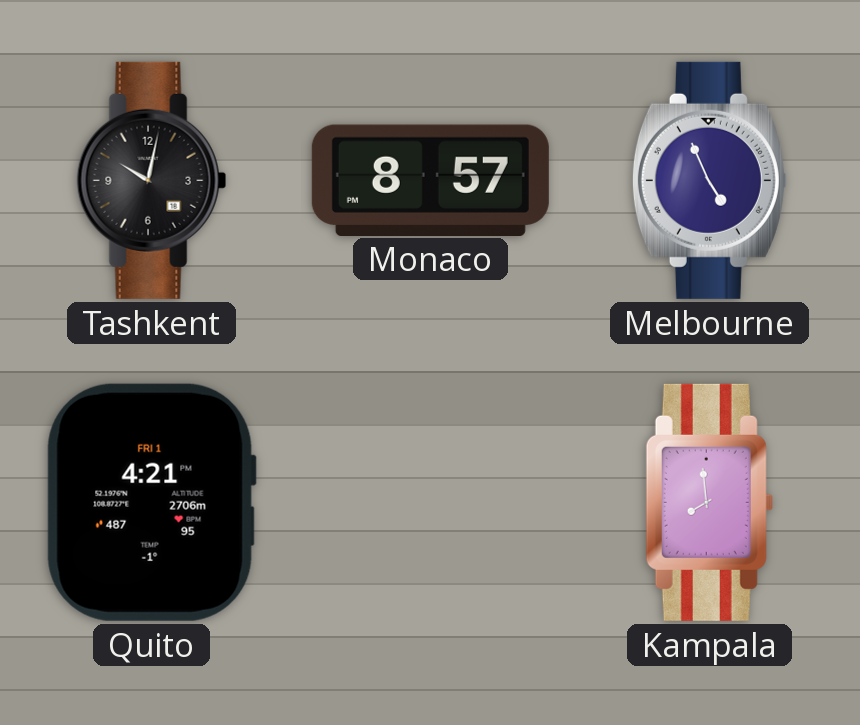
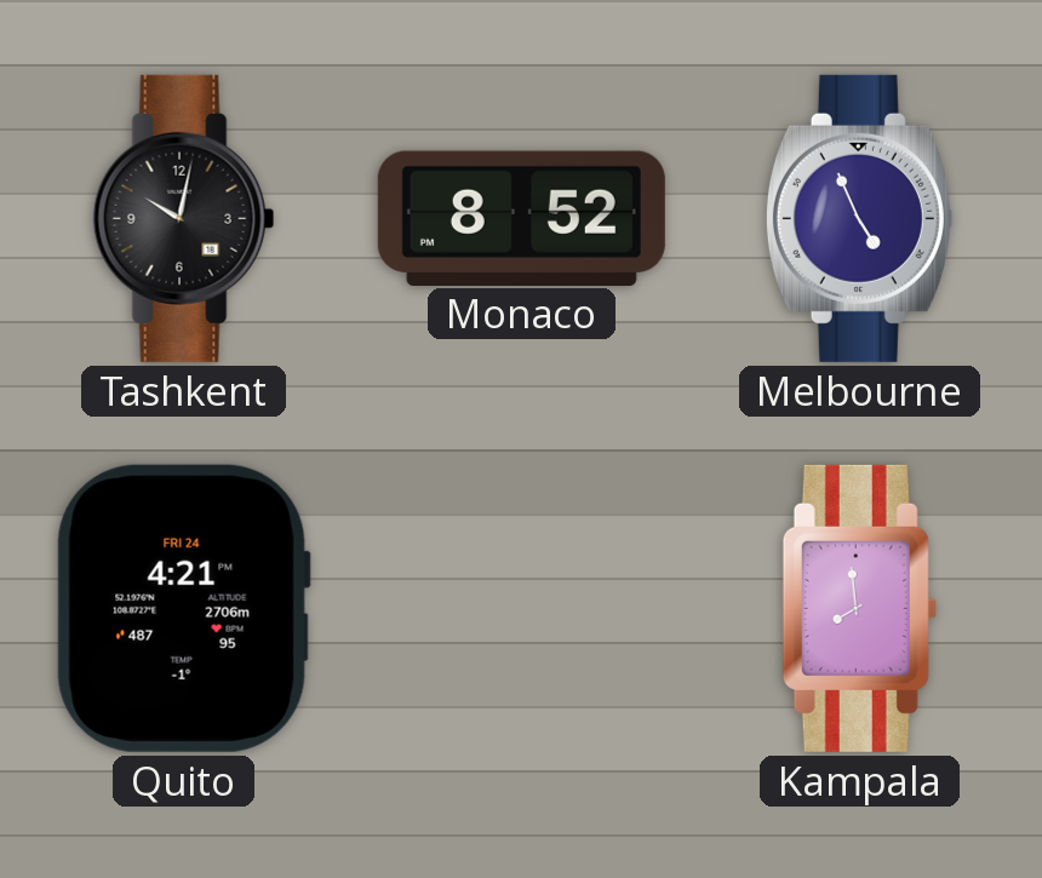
Monaco: 8:57 -> 8:52
Quito date: FRI 1 -> FRI 24
